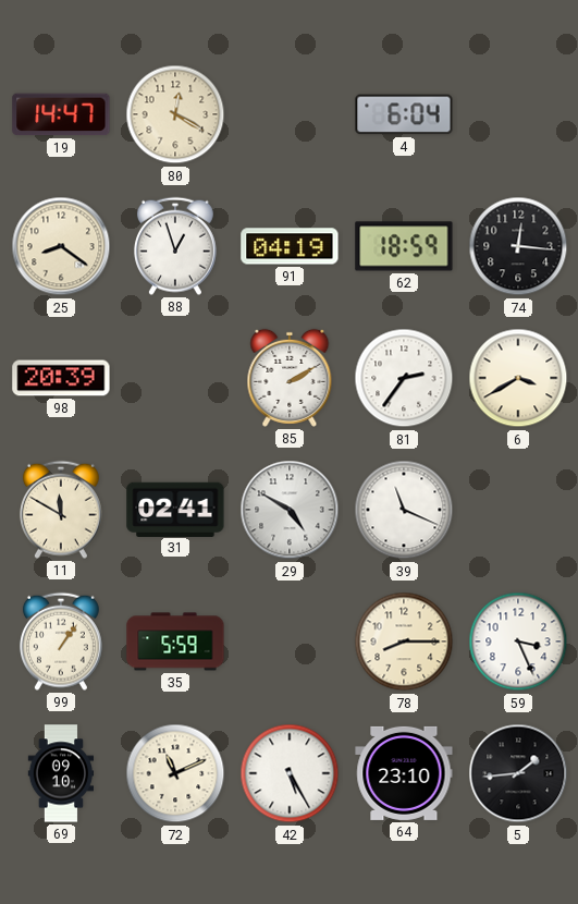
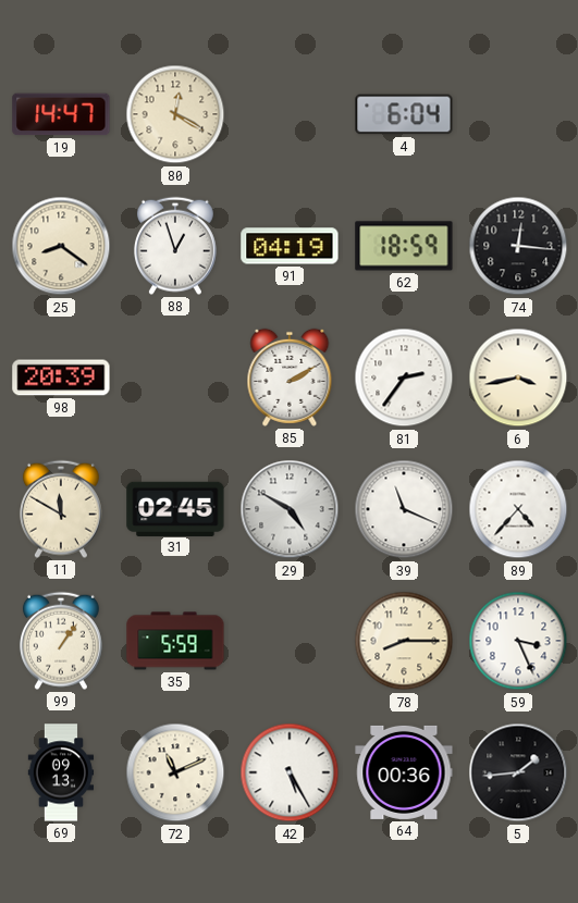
6: 3:40 -> 3:43
31: 02:41 -> 02:45
89: none -> 4:37
69: 09:10 -> 09:13
64: 23:10 -> 00:36
